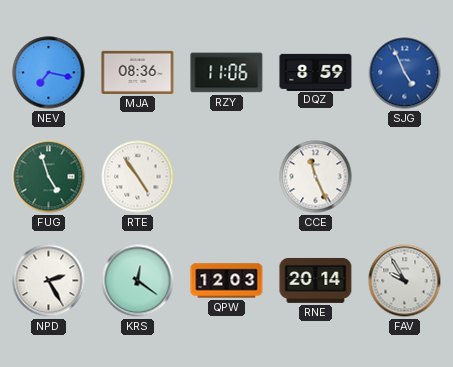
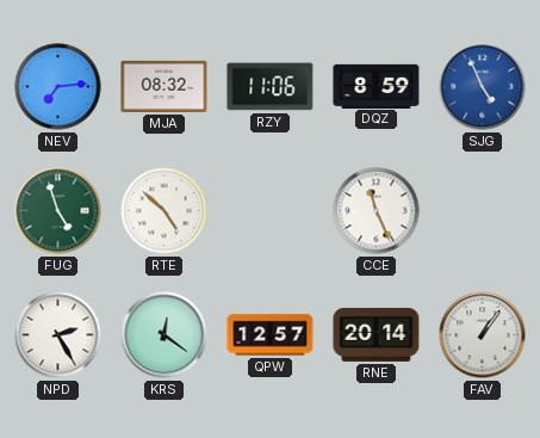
NEV: 7:17 -> 7:14
MJA: 08:36 -> 08:32
RTE: 4:54 -> 4:52
QPW: 12:03 -> 12:57
FAV: 9:55 -> 1:06
